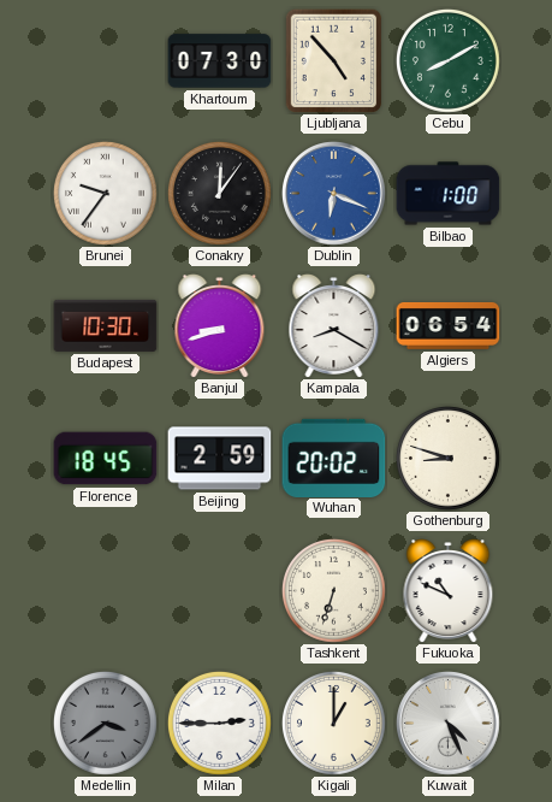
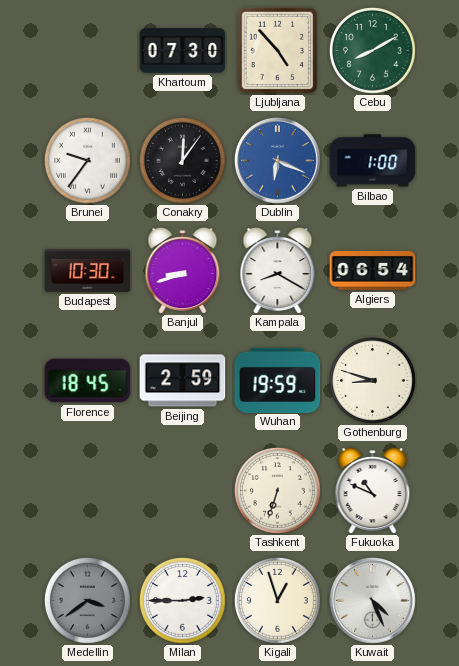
Wuhan: 20:02 -> 19:59
Kigali: 1:00 -> 12:57
